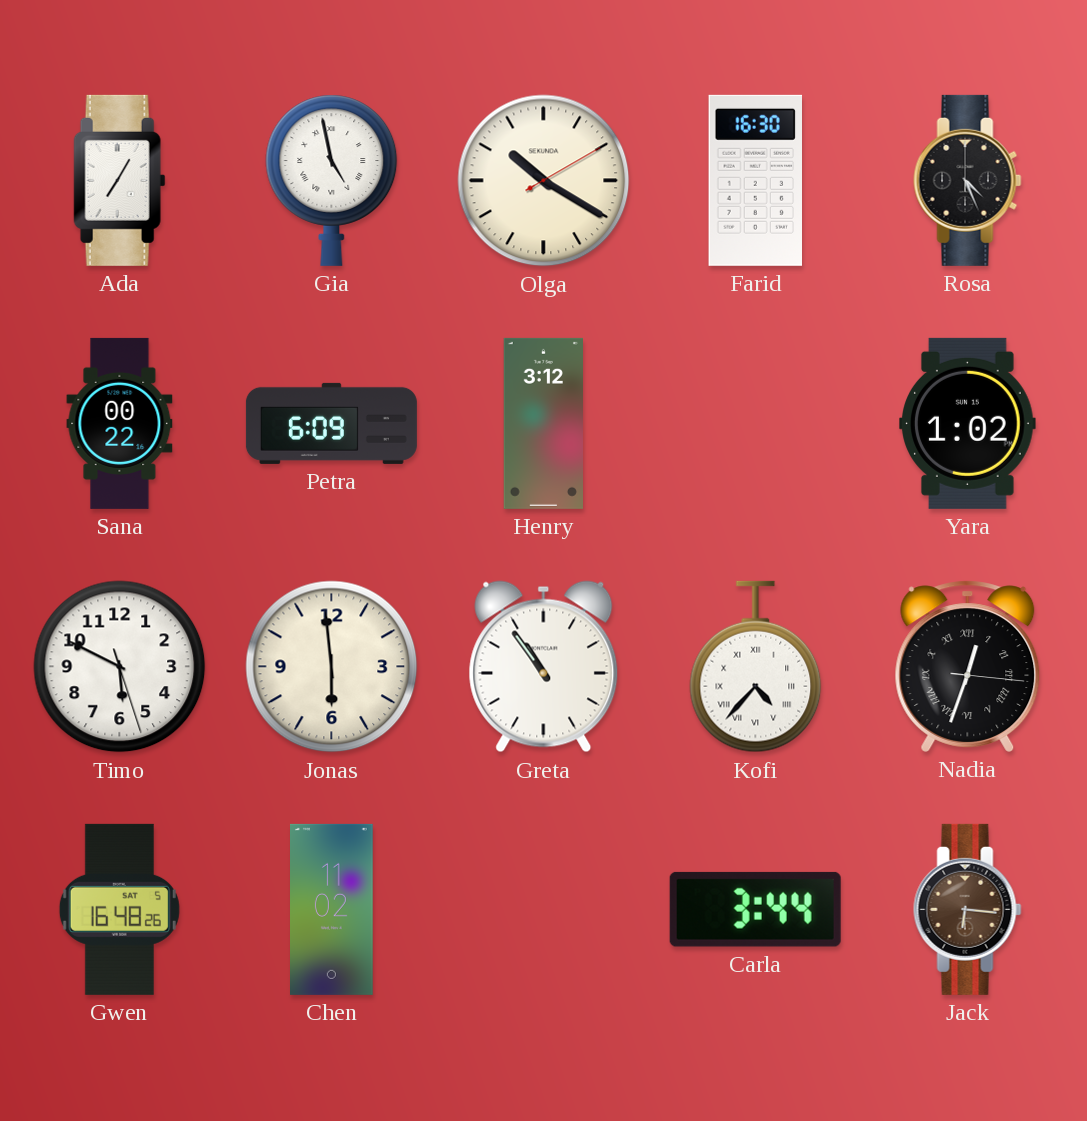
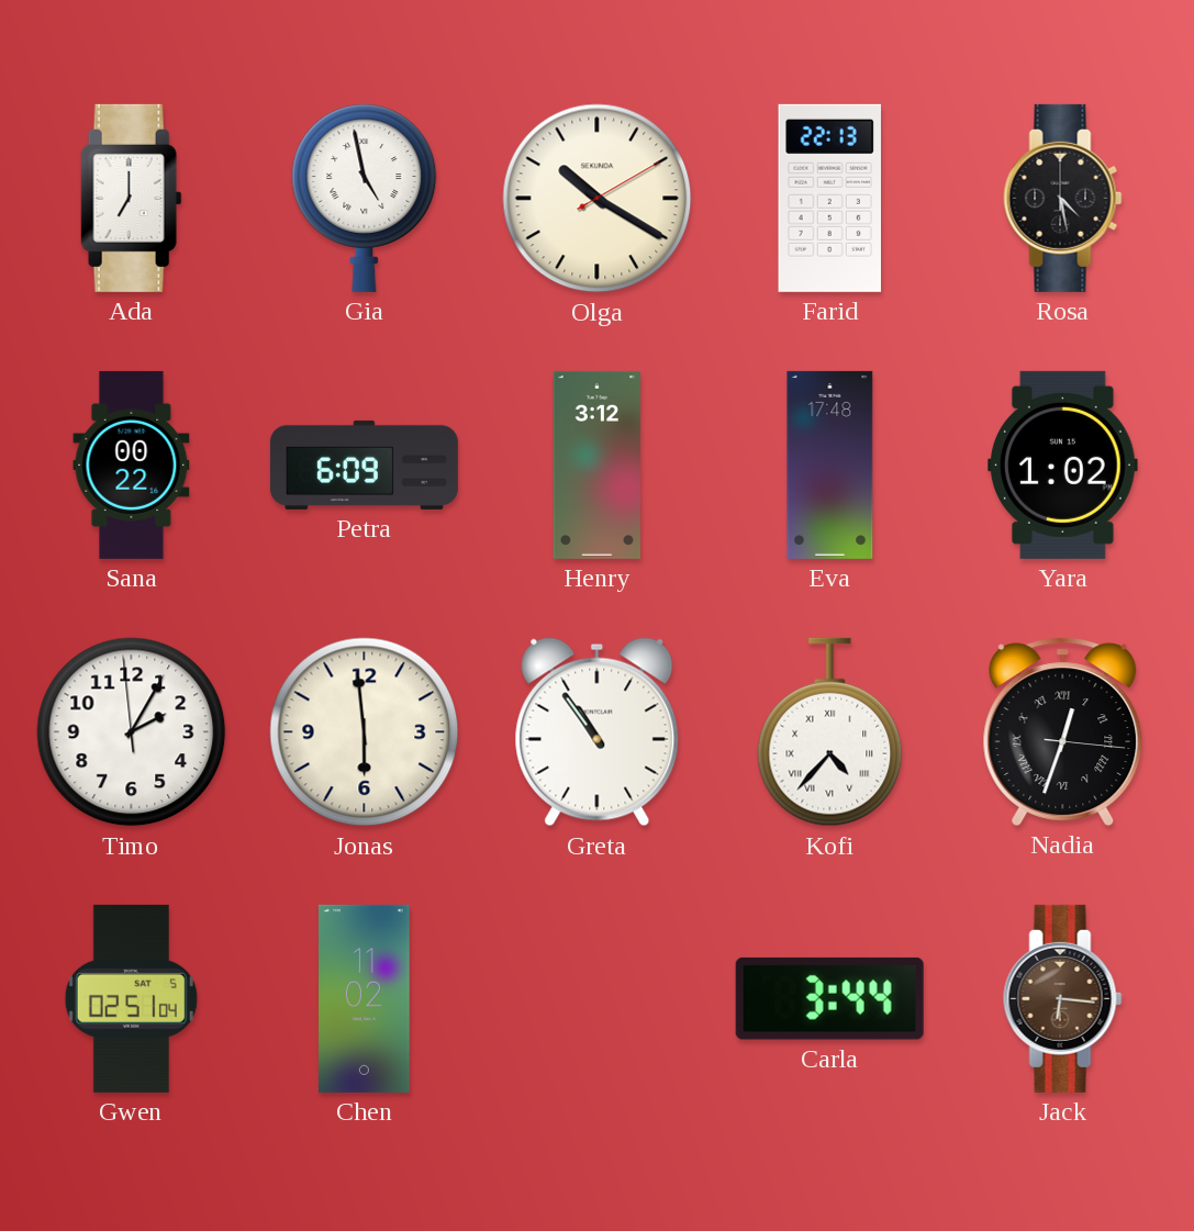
Ada: 7:05 -> 7:00
Farid: 16:30 -> 22:13
Rosa: 4:26 -> 4:28
Eva: none -> 17:48
Timo: 5:49 -> 2:04
Gwen: 16:48 -> 02:51
